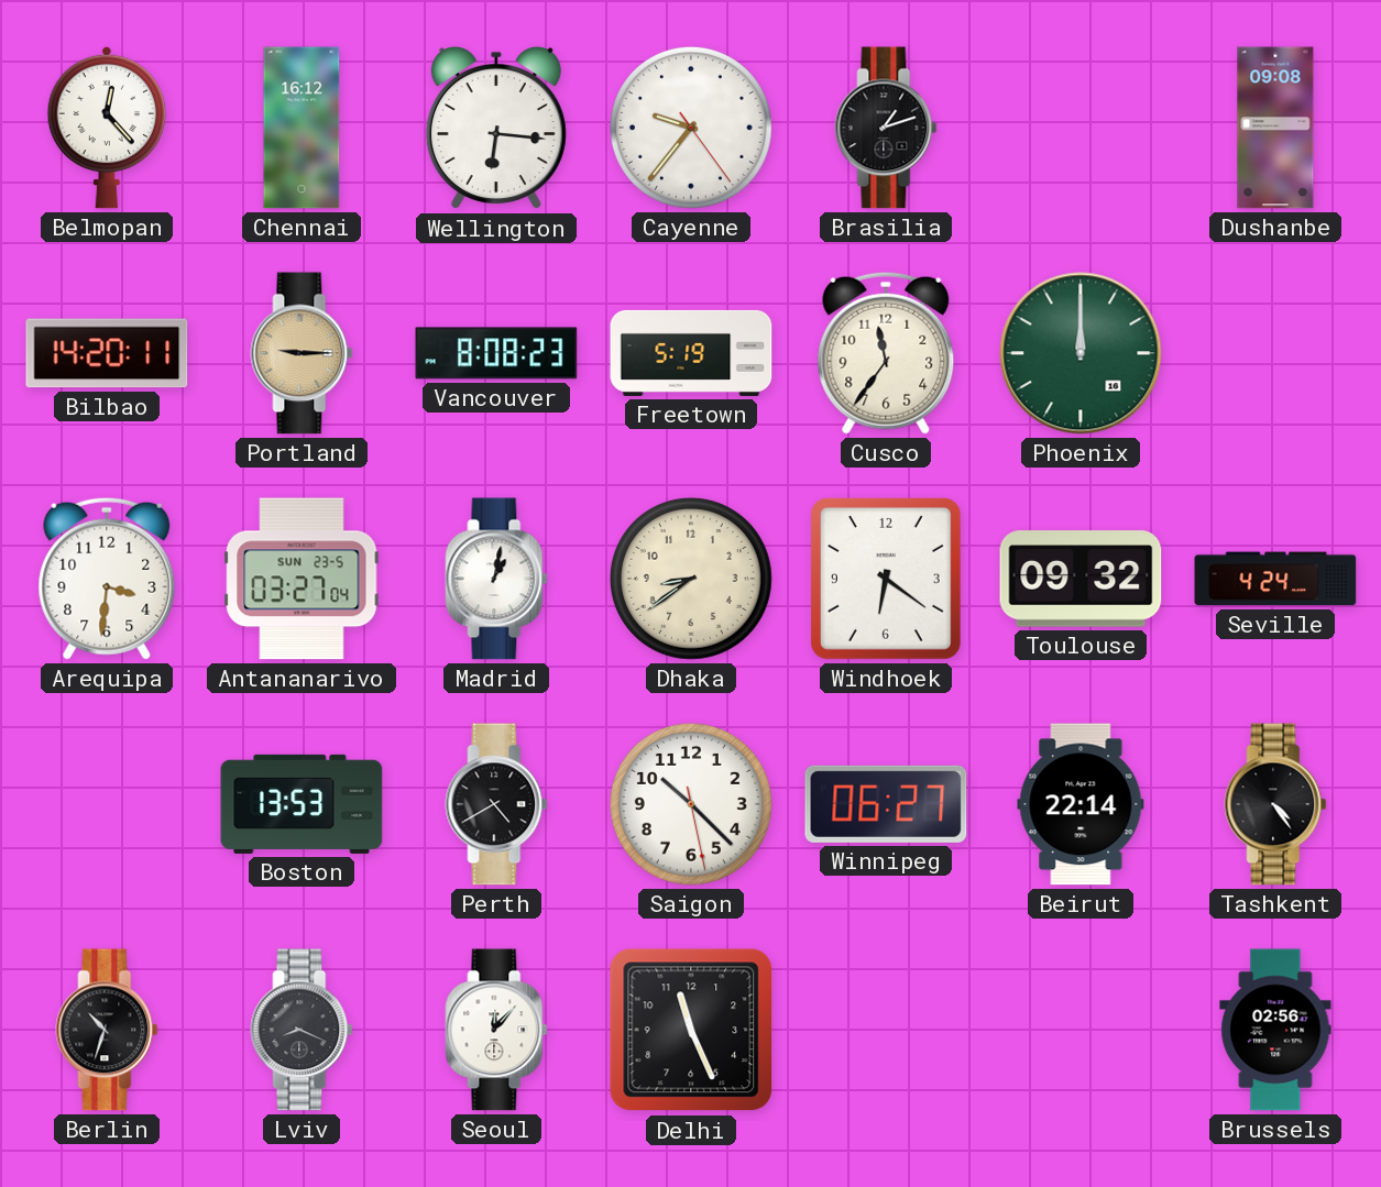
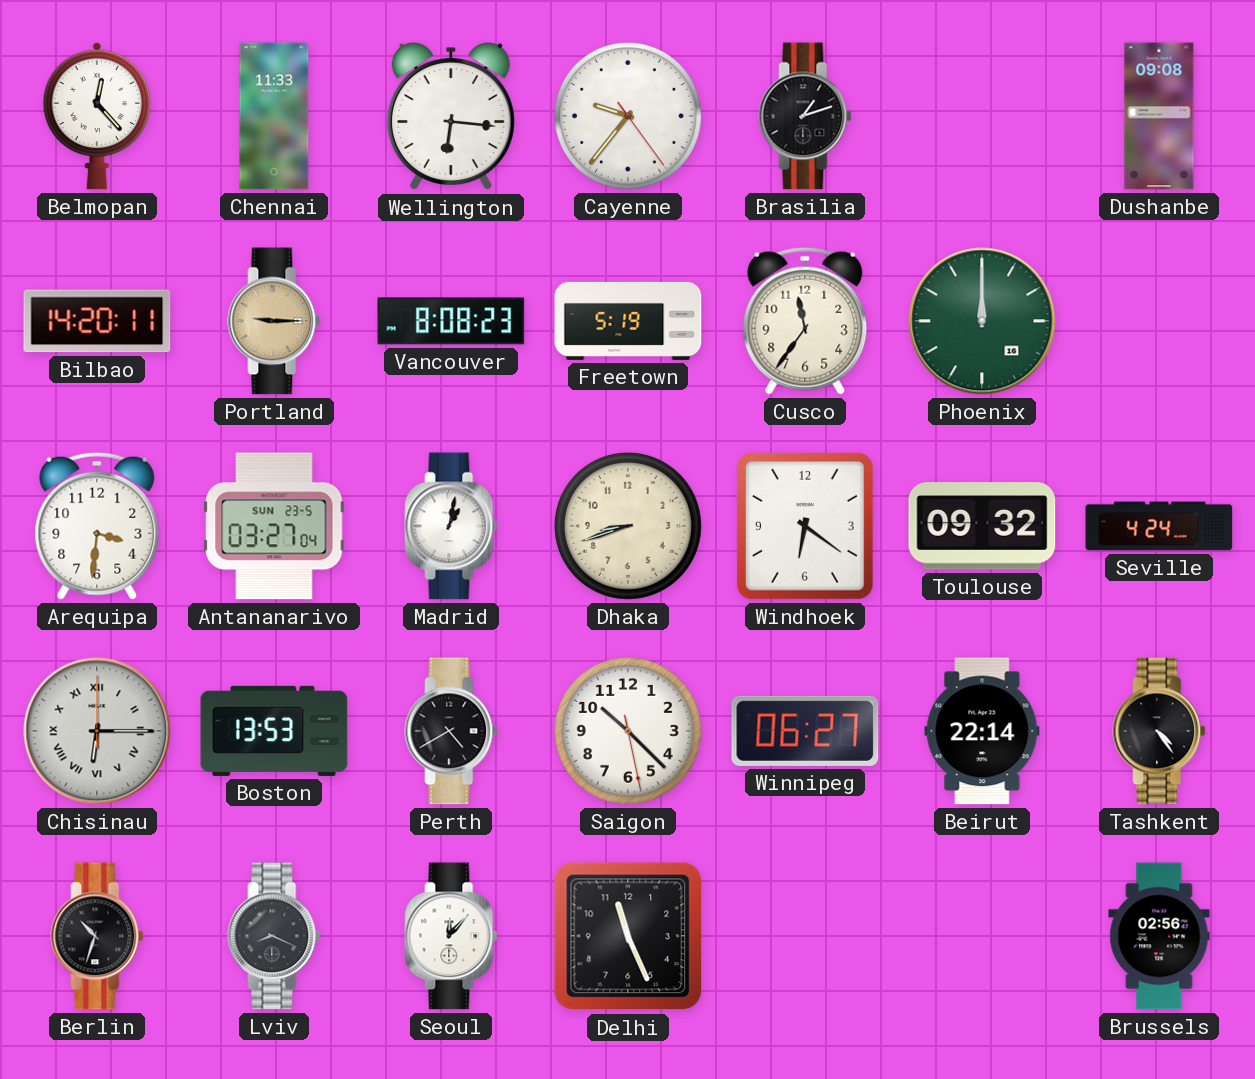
Chennai: 16:12 -> 11:33
Dhaka: 8:39 -> 8:42
Chisinau: none -> 6:15
